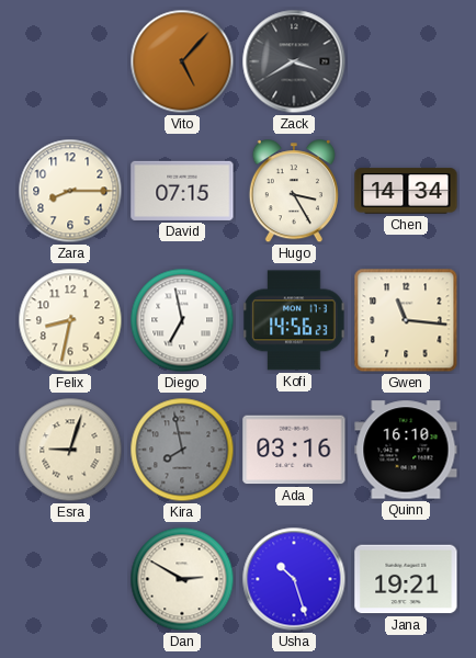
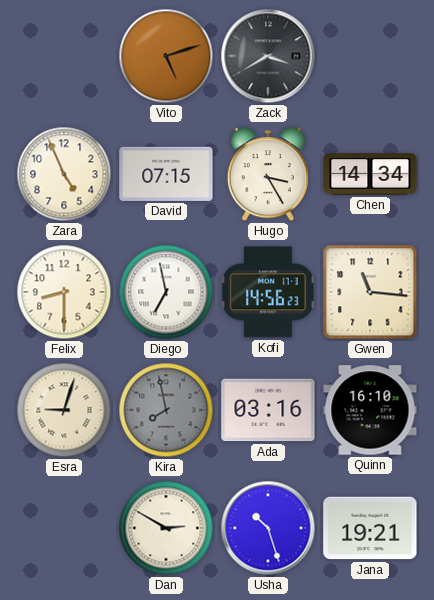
Vito: 5:07 -> 5:12
Zara: 8:15 -> 4:56
Felix: 8:32 -> 8:30
